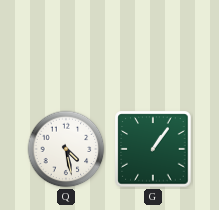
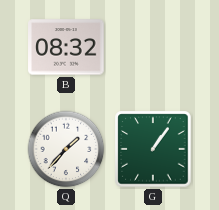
B: none -> 08:32
Q: 4:28 -> 1:37
